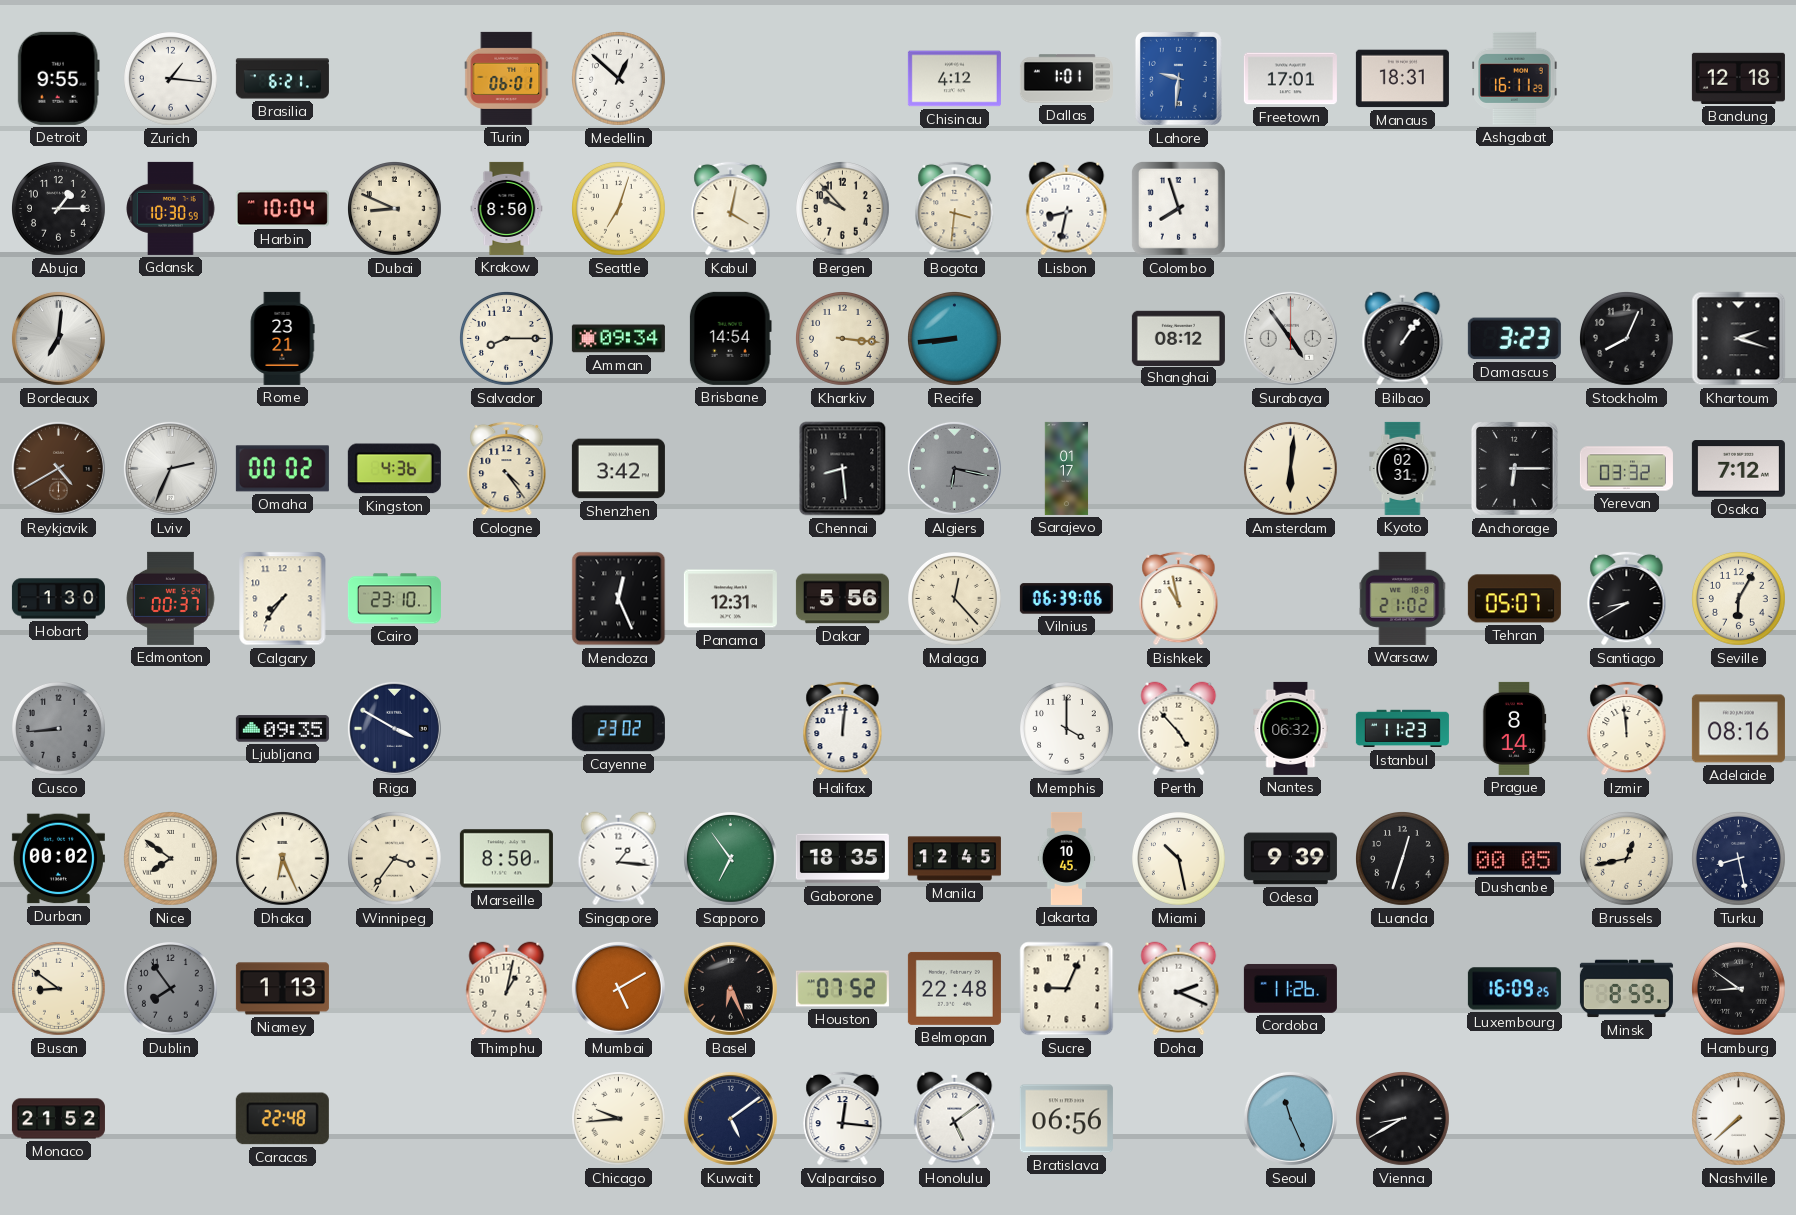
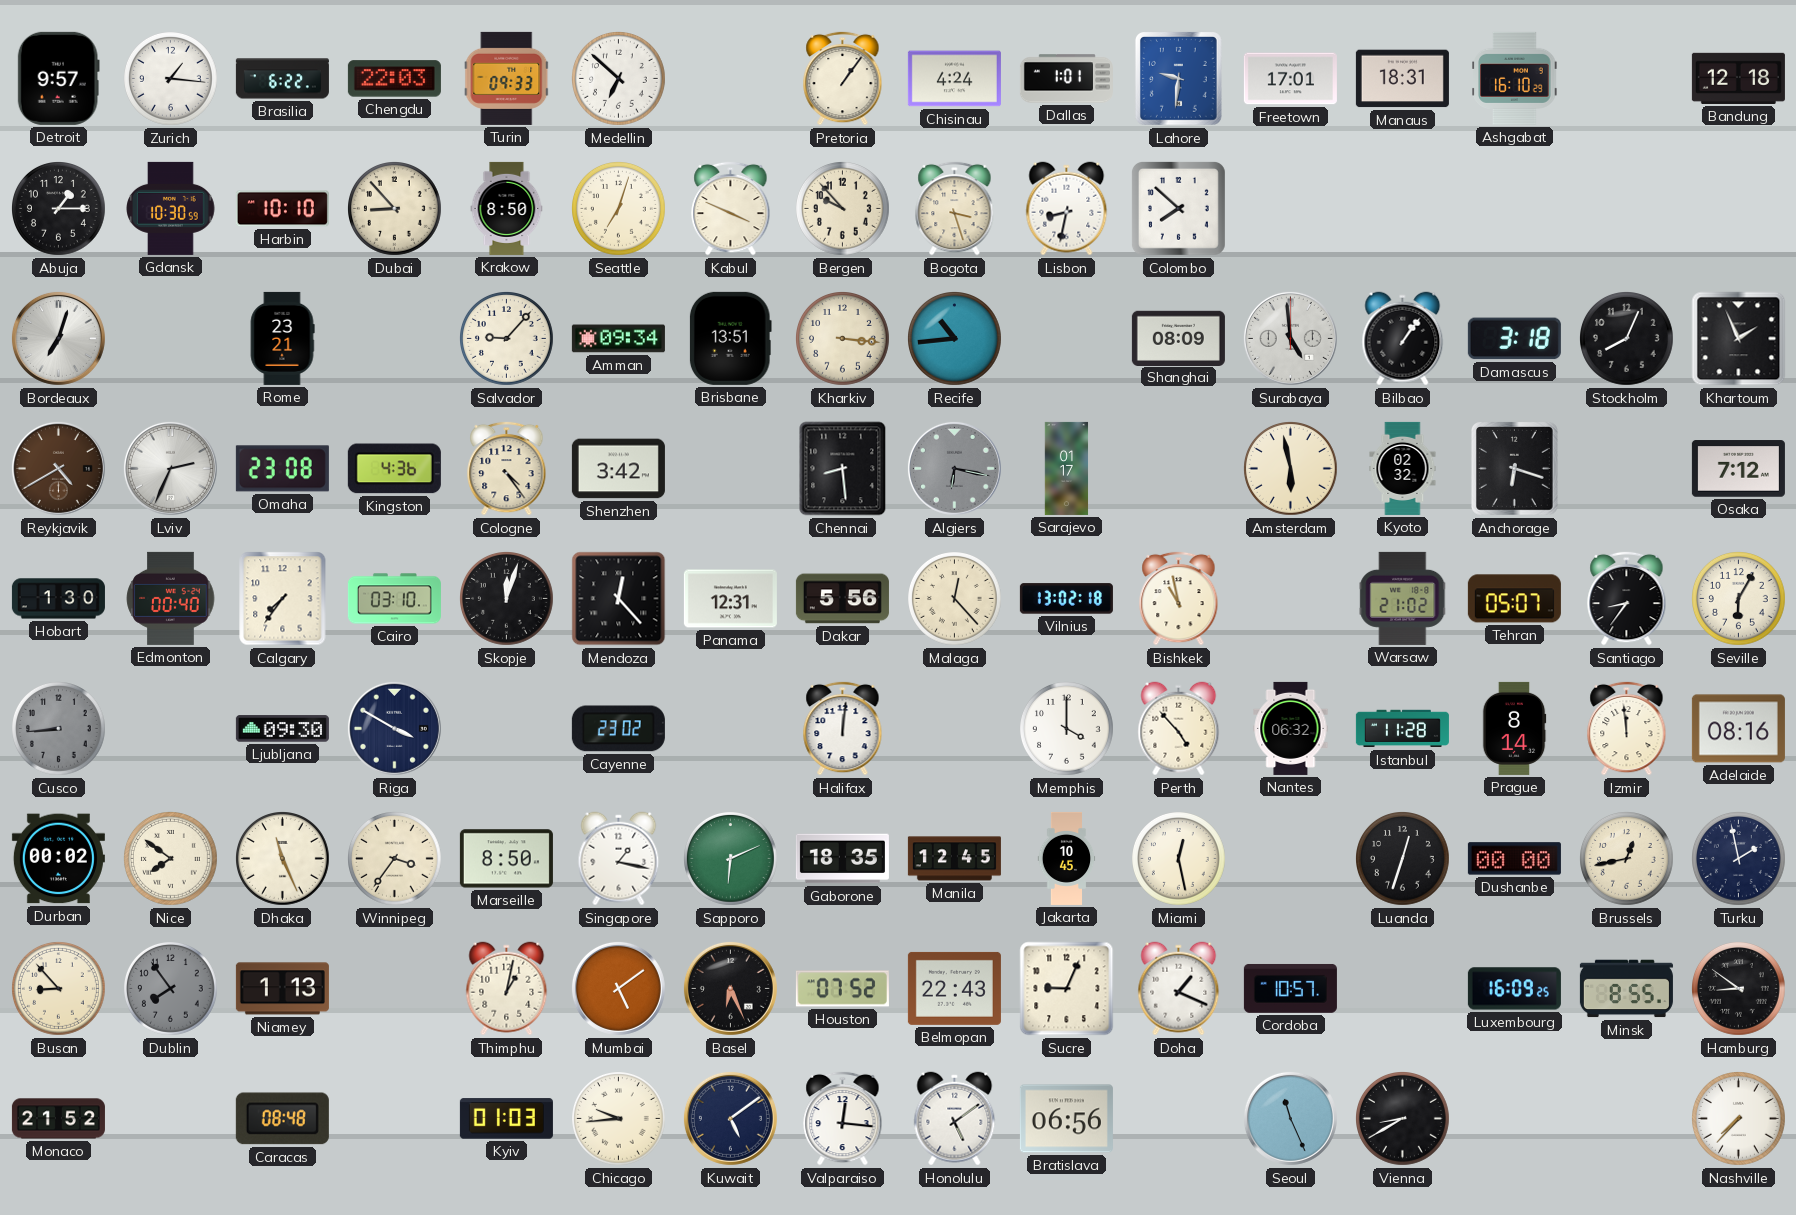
Detroit: 9:55 -> 9:57
Brasilia: 6:21 -> 6:22
Chengdu: none -> 22:03
Turin: 06:01 -> 09:33
Medellin: 12:52 -> 6:52
Pretoria: none -> 1:06
Chisinau: 4:12 -> 4:24
Ashgabat: 16:11 -> 16:10
Harbin: 10:04 -> 10:10
Dubai: 8:49 -> 8:53
Kabul: 4:02 -> 3:49
Bogota: 3:31 -> 3:27
Colombo: 7:57 -> 7:52
Bordeaux: 7:01 -> 7:03
Salvador: 8:15 -> 9:07
Brisbane: 14:54 -> 13:51
Recife: 8:44 -> 10:44
Shanghai: 08:12 -> 08:09
Surabaya: 4:54 -> 4:59
Damascus: 3:23 -> 3:18
Khartoum: 2:18 -> 1:56
Omaha: 00:02 -> 23:08
Amsterdam: 6:01 -> 5:58
Kyoto: 02:31 -> 02:32
Anchorage: 6:15 -> 6:18
Yerevan: 03:32 -> none
Edmonton: 00:37 -> 00:40
Cairo: 23:10 -> 03:10
Skopje: none -> 12:03
Mendoza: 12:26 -> 12:23
Vilnius: 06:39 -> 13:02
Santiago: 8:40 -> 8:36
Ljubljana: 09:35 -> 09:30
Istanbul: 11:23 -> 11:28
Dhaka: 6:26 -> 11:26
Singapore: 1:16 -> 1:17
Sapporo: 6:54 -> 6:11
Miami: 10:28 -> 12:28
Odesa: 9:39 -> none
Dushanbe: 00:05 -> 00:00
Turku: 8:28 -> 1:58
Busan: 8:51 -> 8:53
Mumbai: 5:10 -> 5:09
Belmopan: 22:48 -> 22:43
Doha: 2:19 -> 1:19
Cordoba: 11:26 -> 10:57
Minsk: 8:59 -> 8:55
Caracas: 22:48 -> 08:48
Kyiv: none -> 01:03
Nashville: 7:38 -> 7:37
